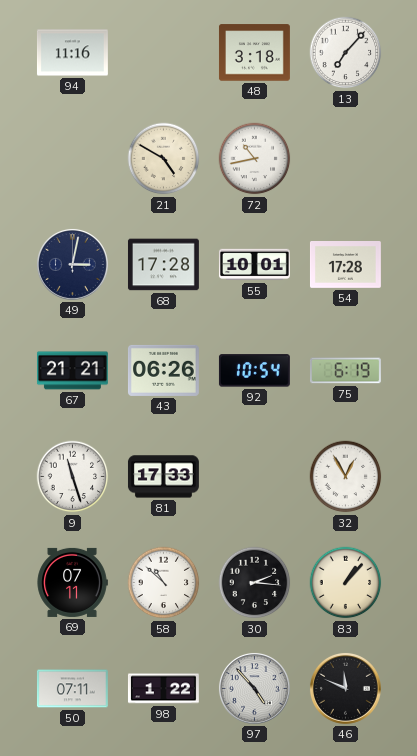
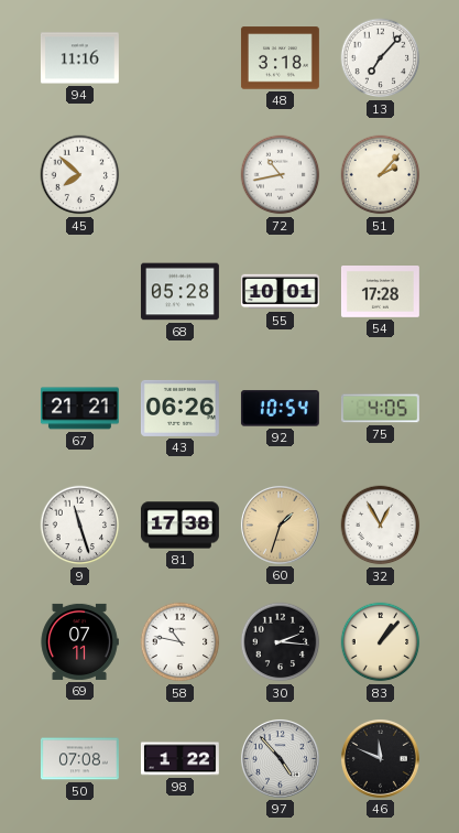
45: none -> 7:52
21: 4:50 -> none
51: none -> 2:07
49: 3:02 -> none
68: 17:28 -> 05:28
75: 6:19 -> 4:05
81: 17:33 -> 17:38
60: none -> 1:33
58: 10:52 -> 10:47
50: 07:11 -> 07:08
